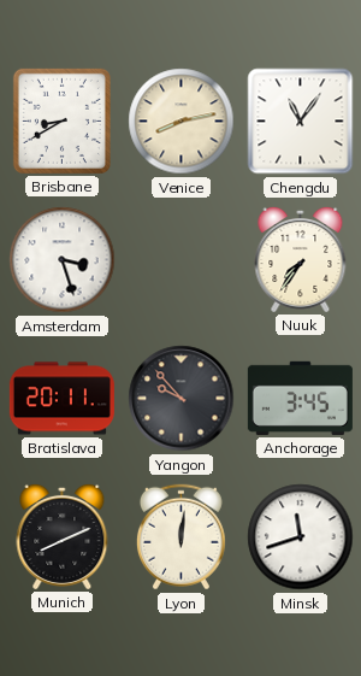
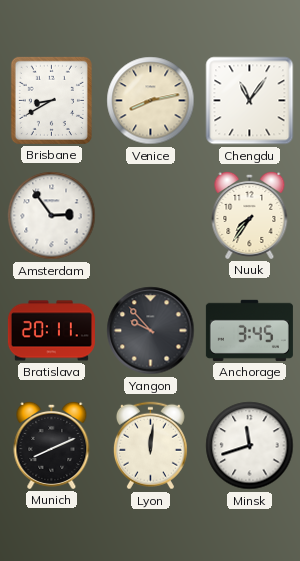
Amsterdam: 3:27 -> 2:54
